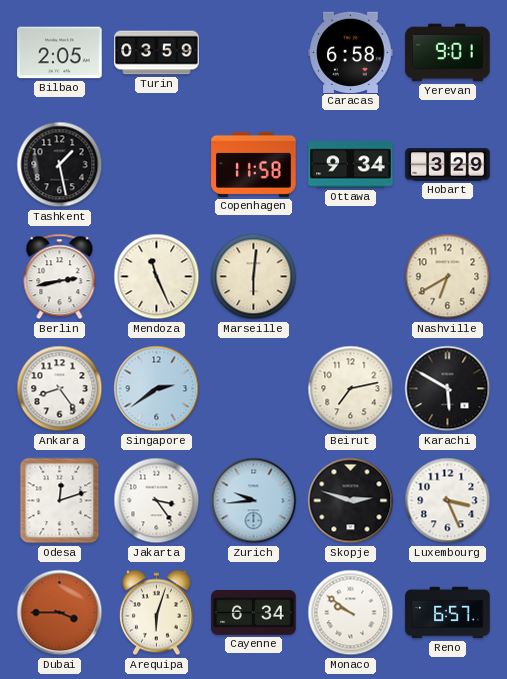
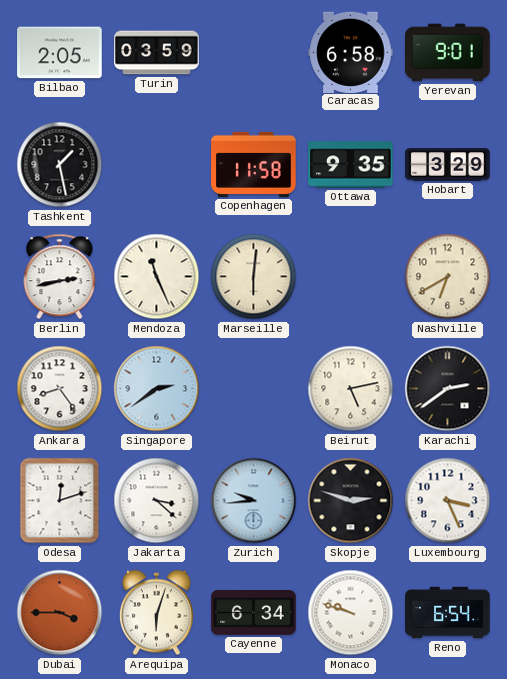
Ottawa: 9:34 -> 9:35
Beirut: 7:13 -> 5:13
Karachi: 5:50 -> 2:39
Jakarta: 3:24 -> 3:22
Monaco: 9:51 -> 9:48
Reno: 6:57 -> 6:54
